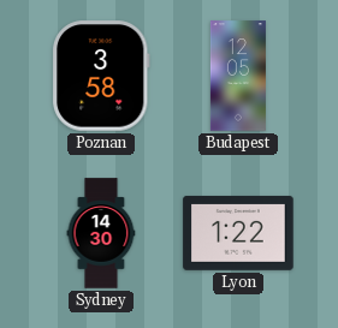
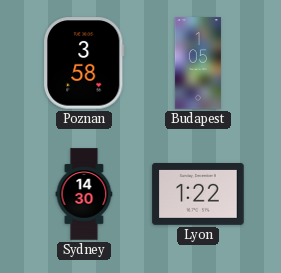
Budapest: 12:05 -> 1:05
